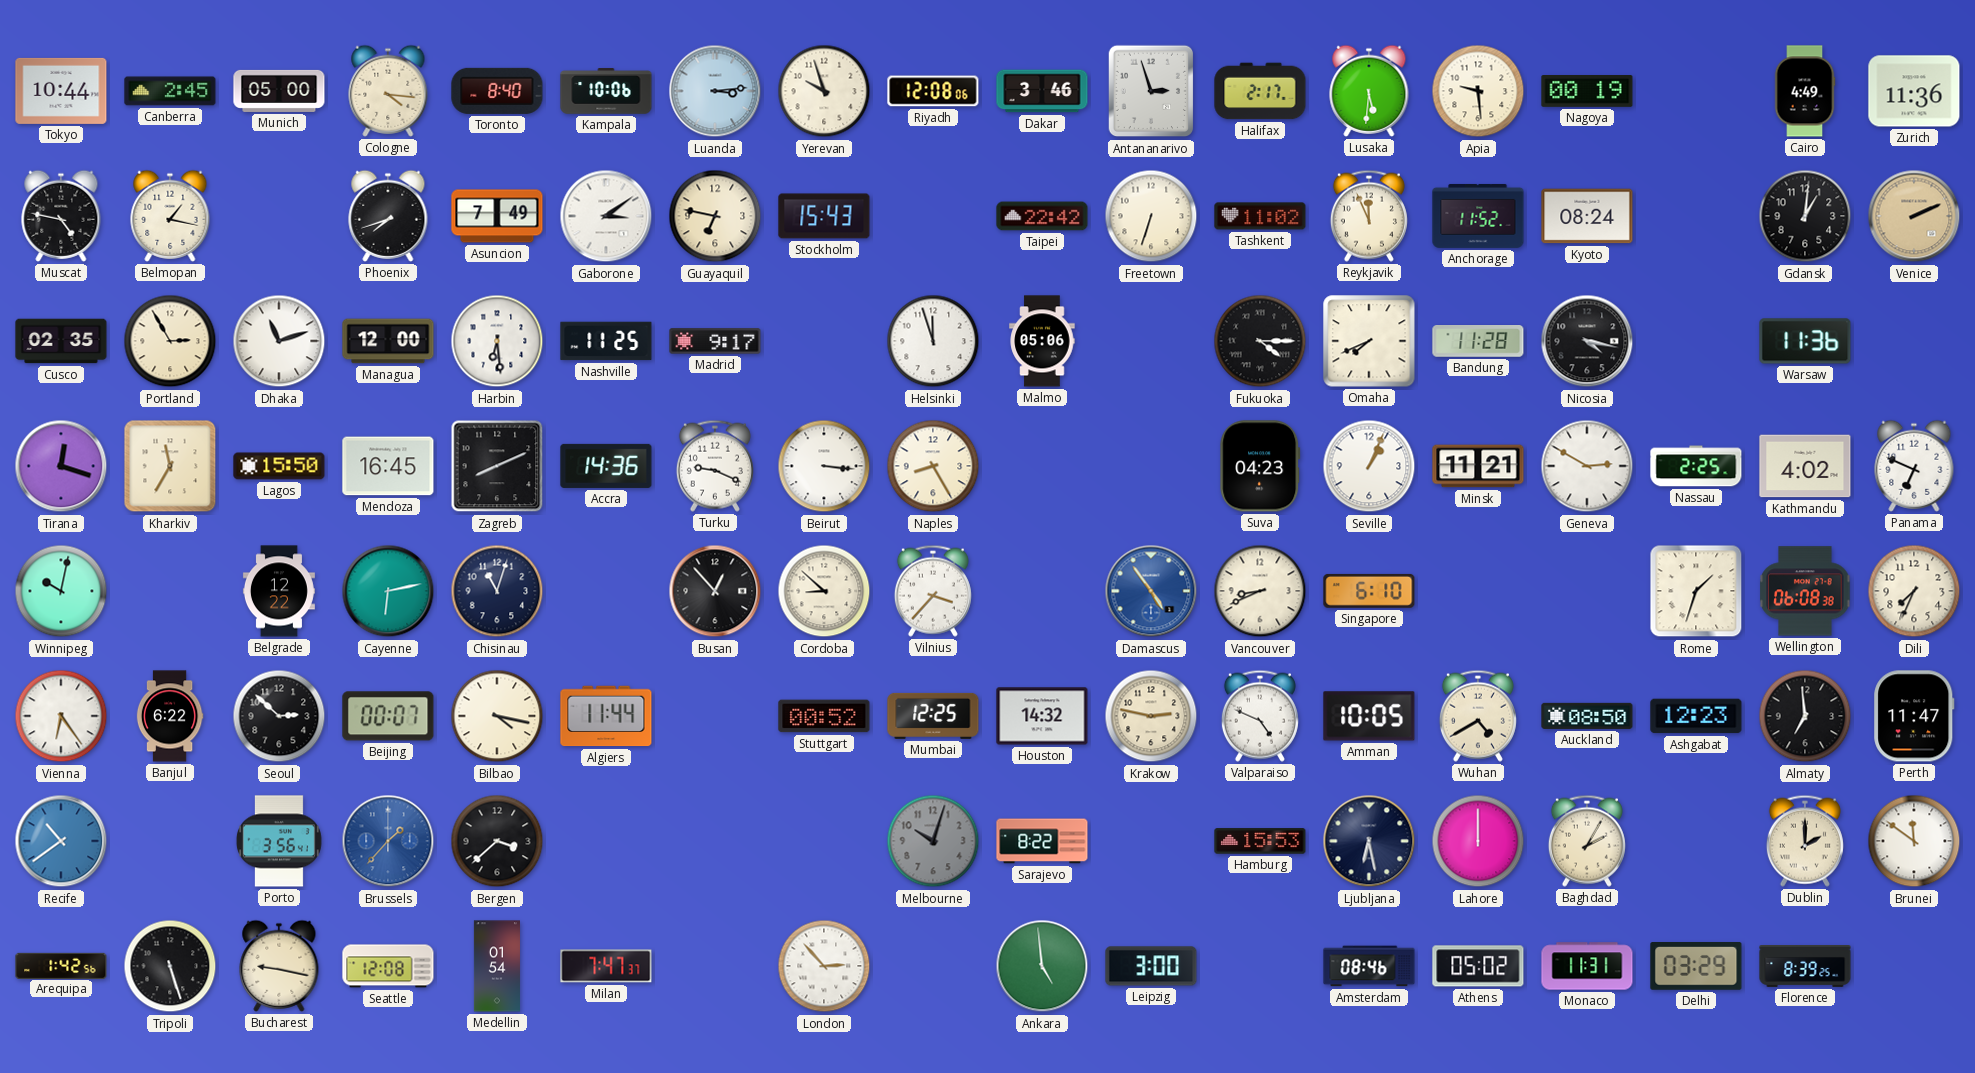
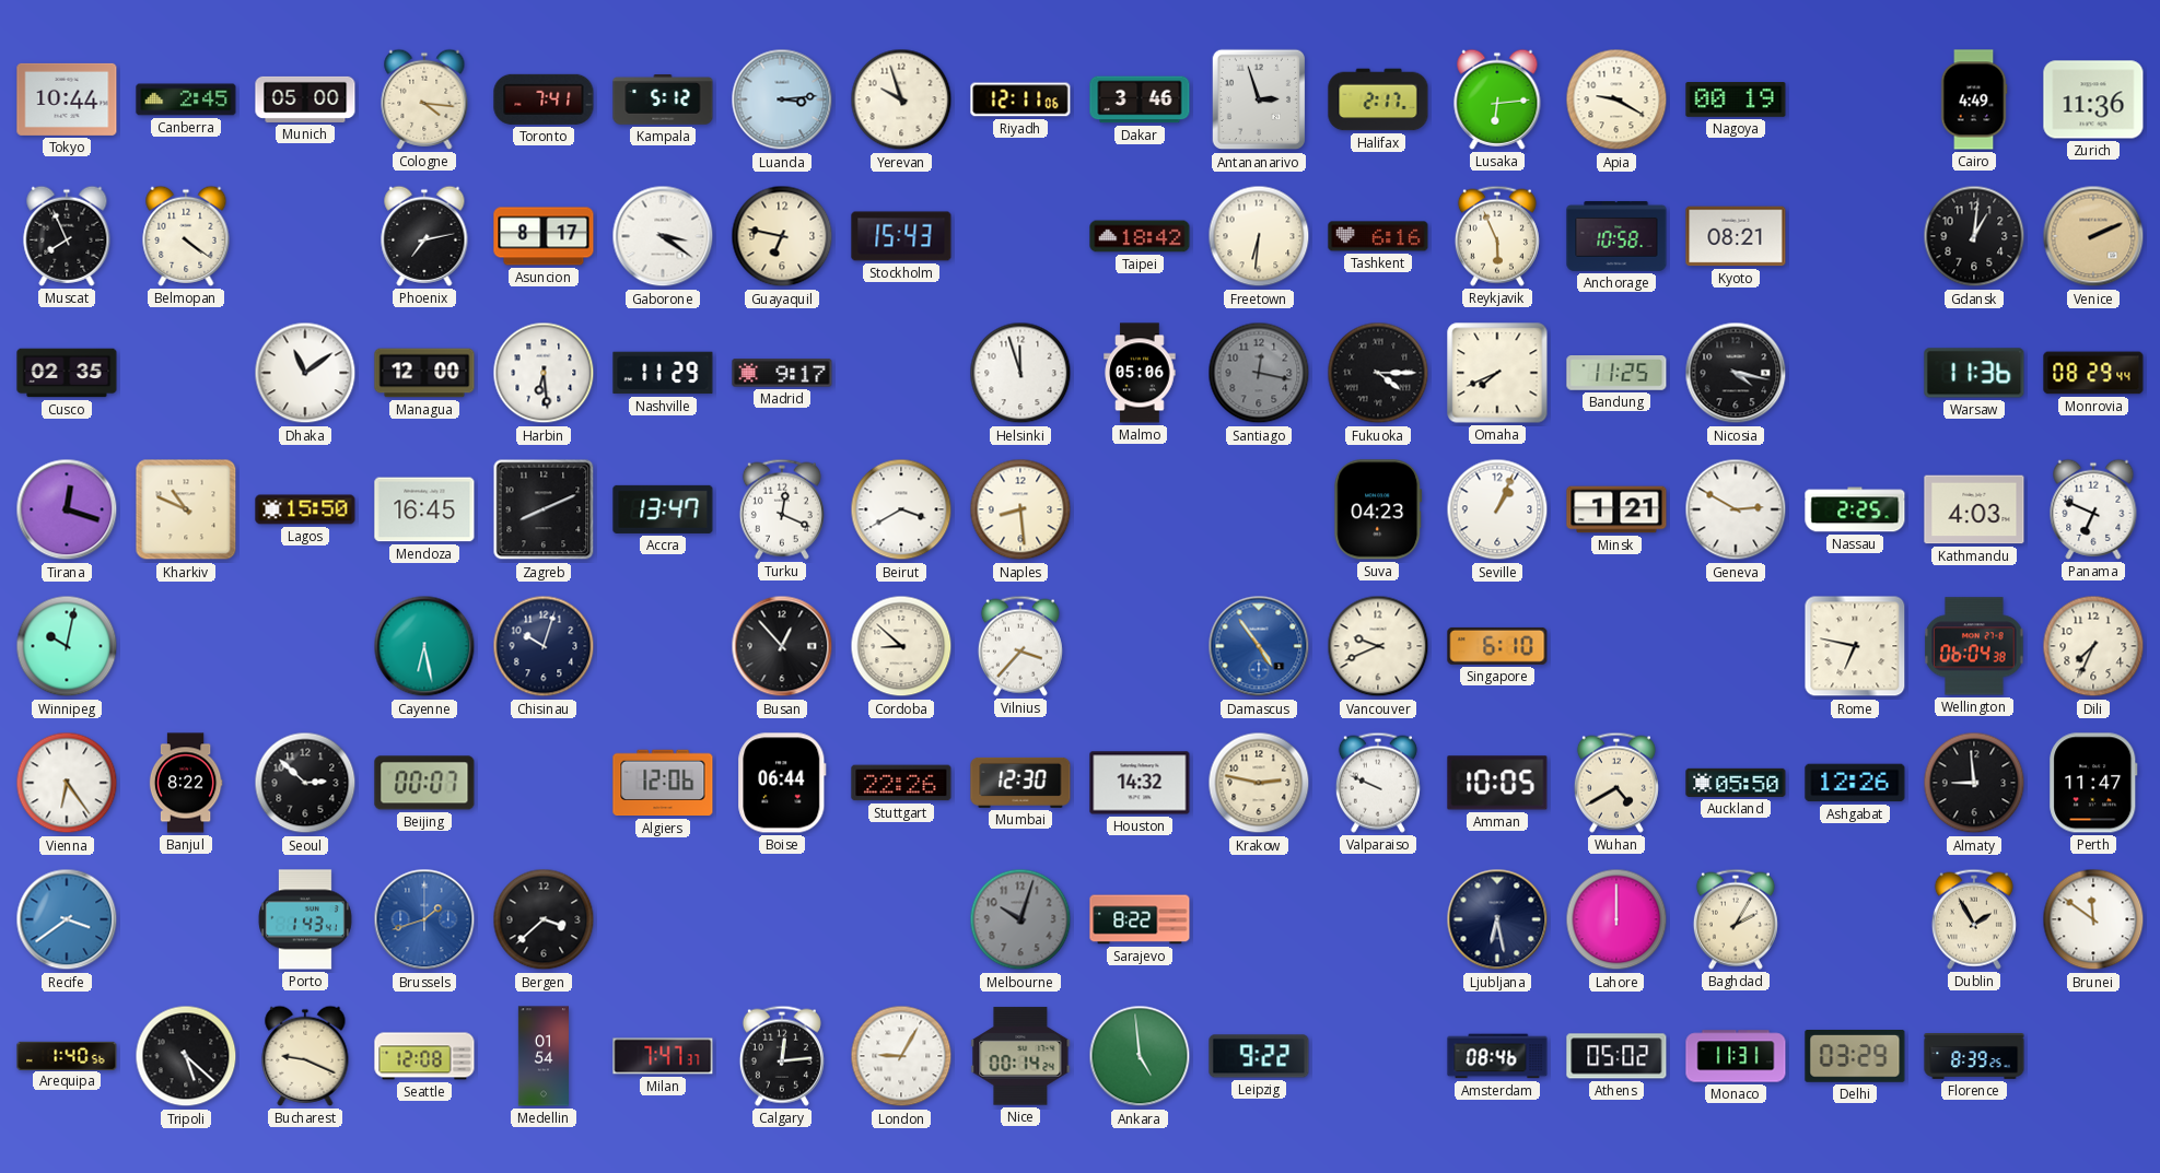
Toronto: 8:40 -> 7:41
Kampala: 10:06 -> 5:12
Riyadh: 12:08 -> 12:11
Lusaka: 5:31 -> 6:14
Apia: 9:29 -> 9:20
Muscat: 4:47 -> 7:56
Belmopan: 1:17 -> 4:21
Phoenix: 7:42 -> 7:13
Asuncion: 7:49 -> 8:17
Gaborone: 3:09 -> 3:21
Taipei: 22:42 -> 18:42
Freetown: 6:33 -> 6:31
Tashkent: 11:02 -> 6:16
Reykjavik: 11:56 -> 5:56
Anchorage: 11:52 -> 10:58
Kyoto: 08:24 -> 08:21
Portland: 2:55 -> none
Dhaka: 11:12 -> 11:09
Nashville: 11:25 -> 11:29
Santiago: none -> 12:17
Bandung: 11:28 -> 11:25
Monrovia: none -> 08:29
Kharkiv: 11:35 -> 10:49
Accra: 14:36 -> 13:47
Turku: 9:19 -> 12:19
Beirut: 3:16 -> 3:40
Naples: 8:25 -> 8:29
Minsk: 11:21 -> 1:21
Kathmandu: 4:02 -> 4:03
Belgrade: 12:22 -> none
Cayenne: 6:13 -> 6:28
Chisinau: 11:03 -> 10:03
Vancouver: 8:41 -> 9:41
Rome: 1:33 -> 6:47
Wellington: 06:08 -> 06:04
Banjul: 6:22 -> 8:22
Bilbao: 4:17 -> none
Algiers: 11:44 -> 12:06
Boise: none -> 06:44
Stuttgart: 00:52 -> 22:26
Mumbai: 12:25 -> 12:30
Valparaiso: 4:49 -> 9:49
Auckland: 08:50 -> 05:50
Ashgabat: 12:23 -> 12:26
Almaty: 6:59 -> 8:59
Recife: 10:39 -> 3:39
Porto: 3:56 -> 1:43
Brussels: 1:37 -> 1:42
Hamburg: 15:53 -> none
Dublin: 2:00 -> 1:55
Arequipa: 1:42 -> 1:40
Tripoli: 5:27 -> 5:22
Bucharest: 9:17 -> 9:19
Calgary: none -> 12:14
London: 2:53 -> 9:05
Nice: none -> 00:14
Leipzig: 3:00 -> 9:22
